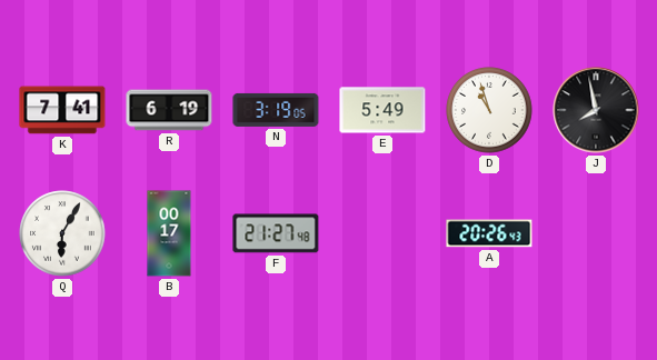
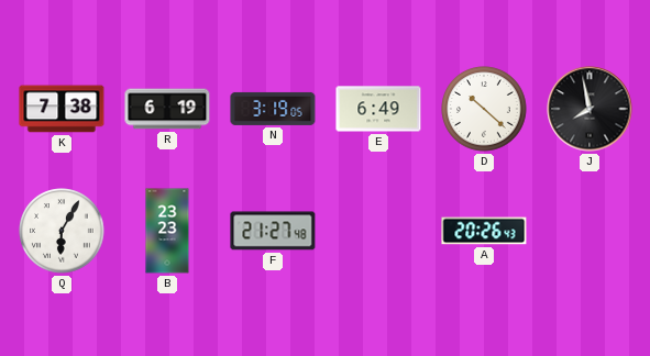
K: 7:41 -> 7:38
E: 5:49 -> 6:49
D: 10:57 -> 10:22
B: 00:17 -> 23:23
